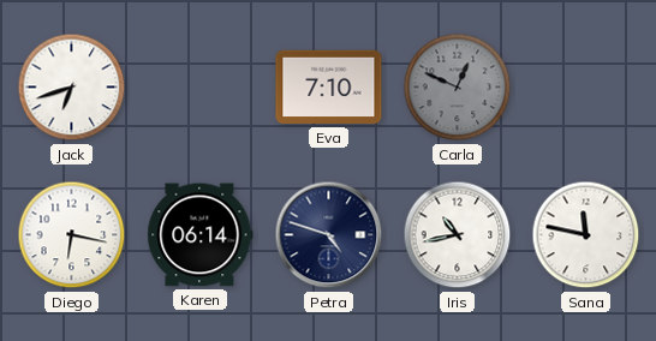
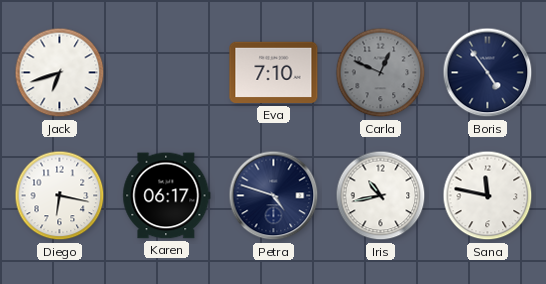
Boris: none -> 4:54
Karen: 06:14 -> 06:17
